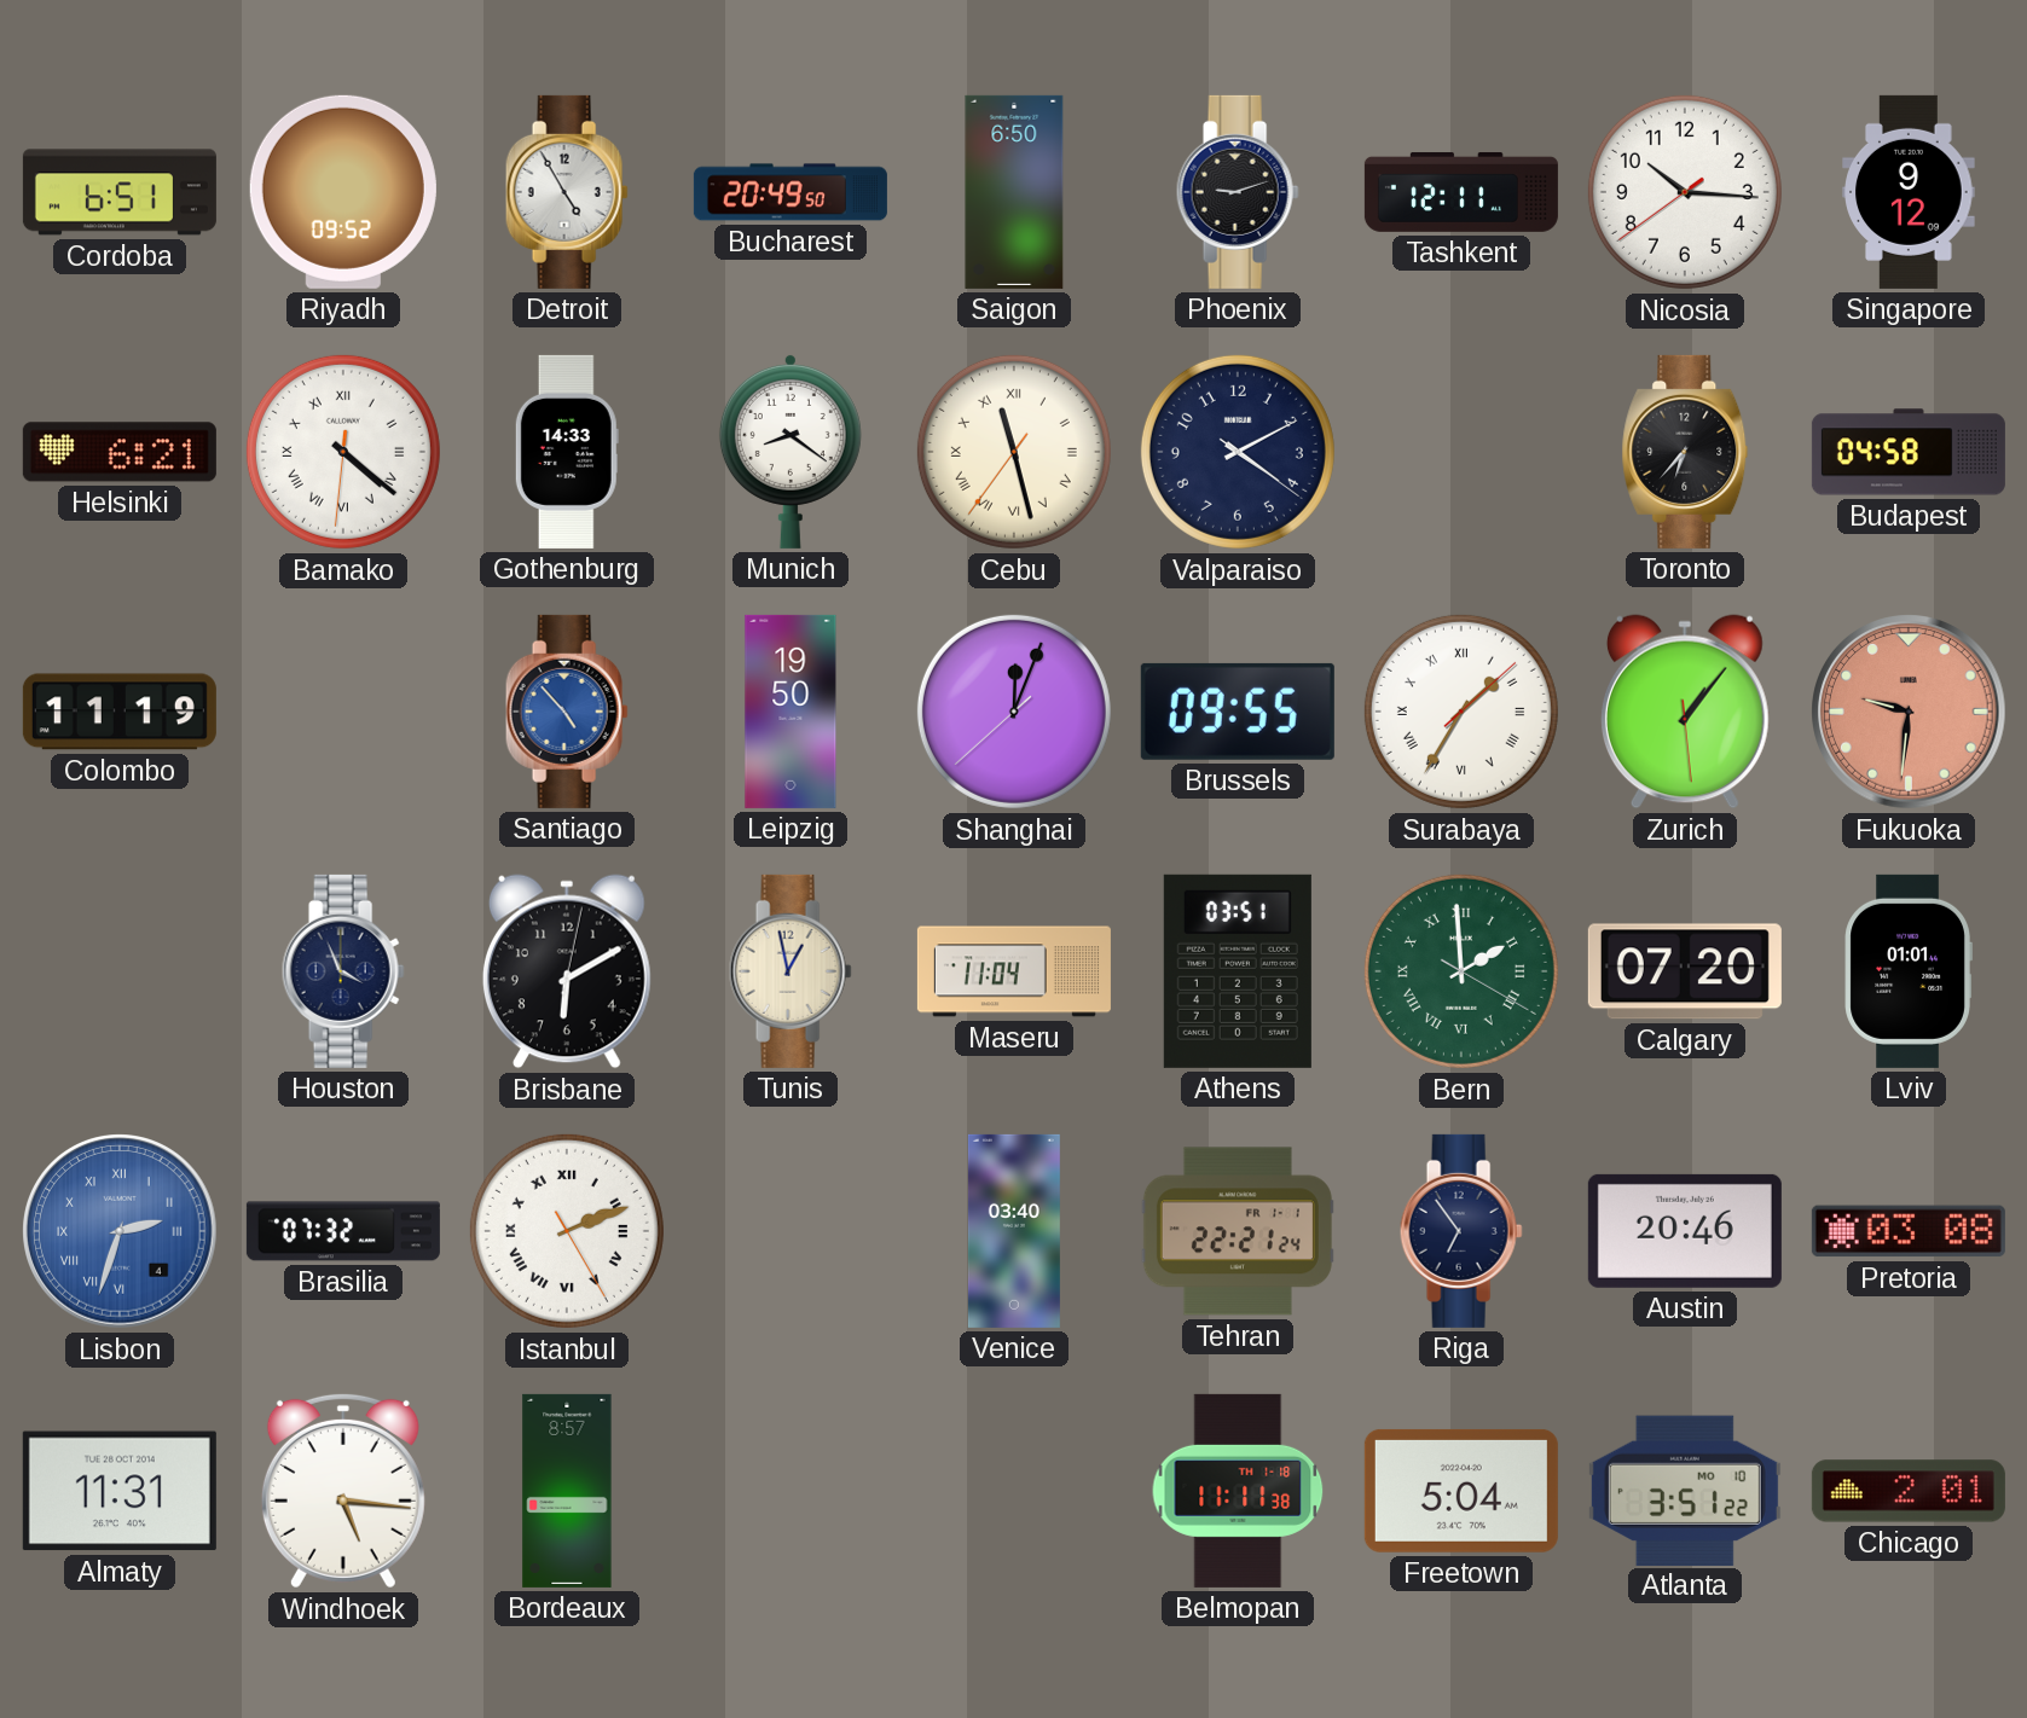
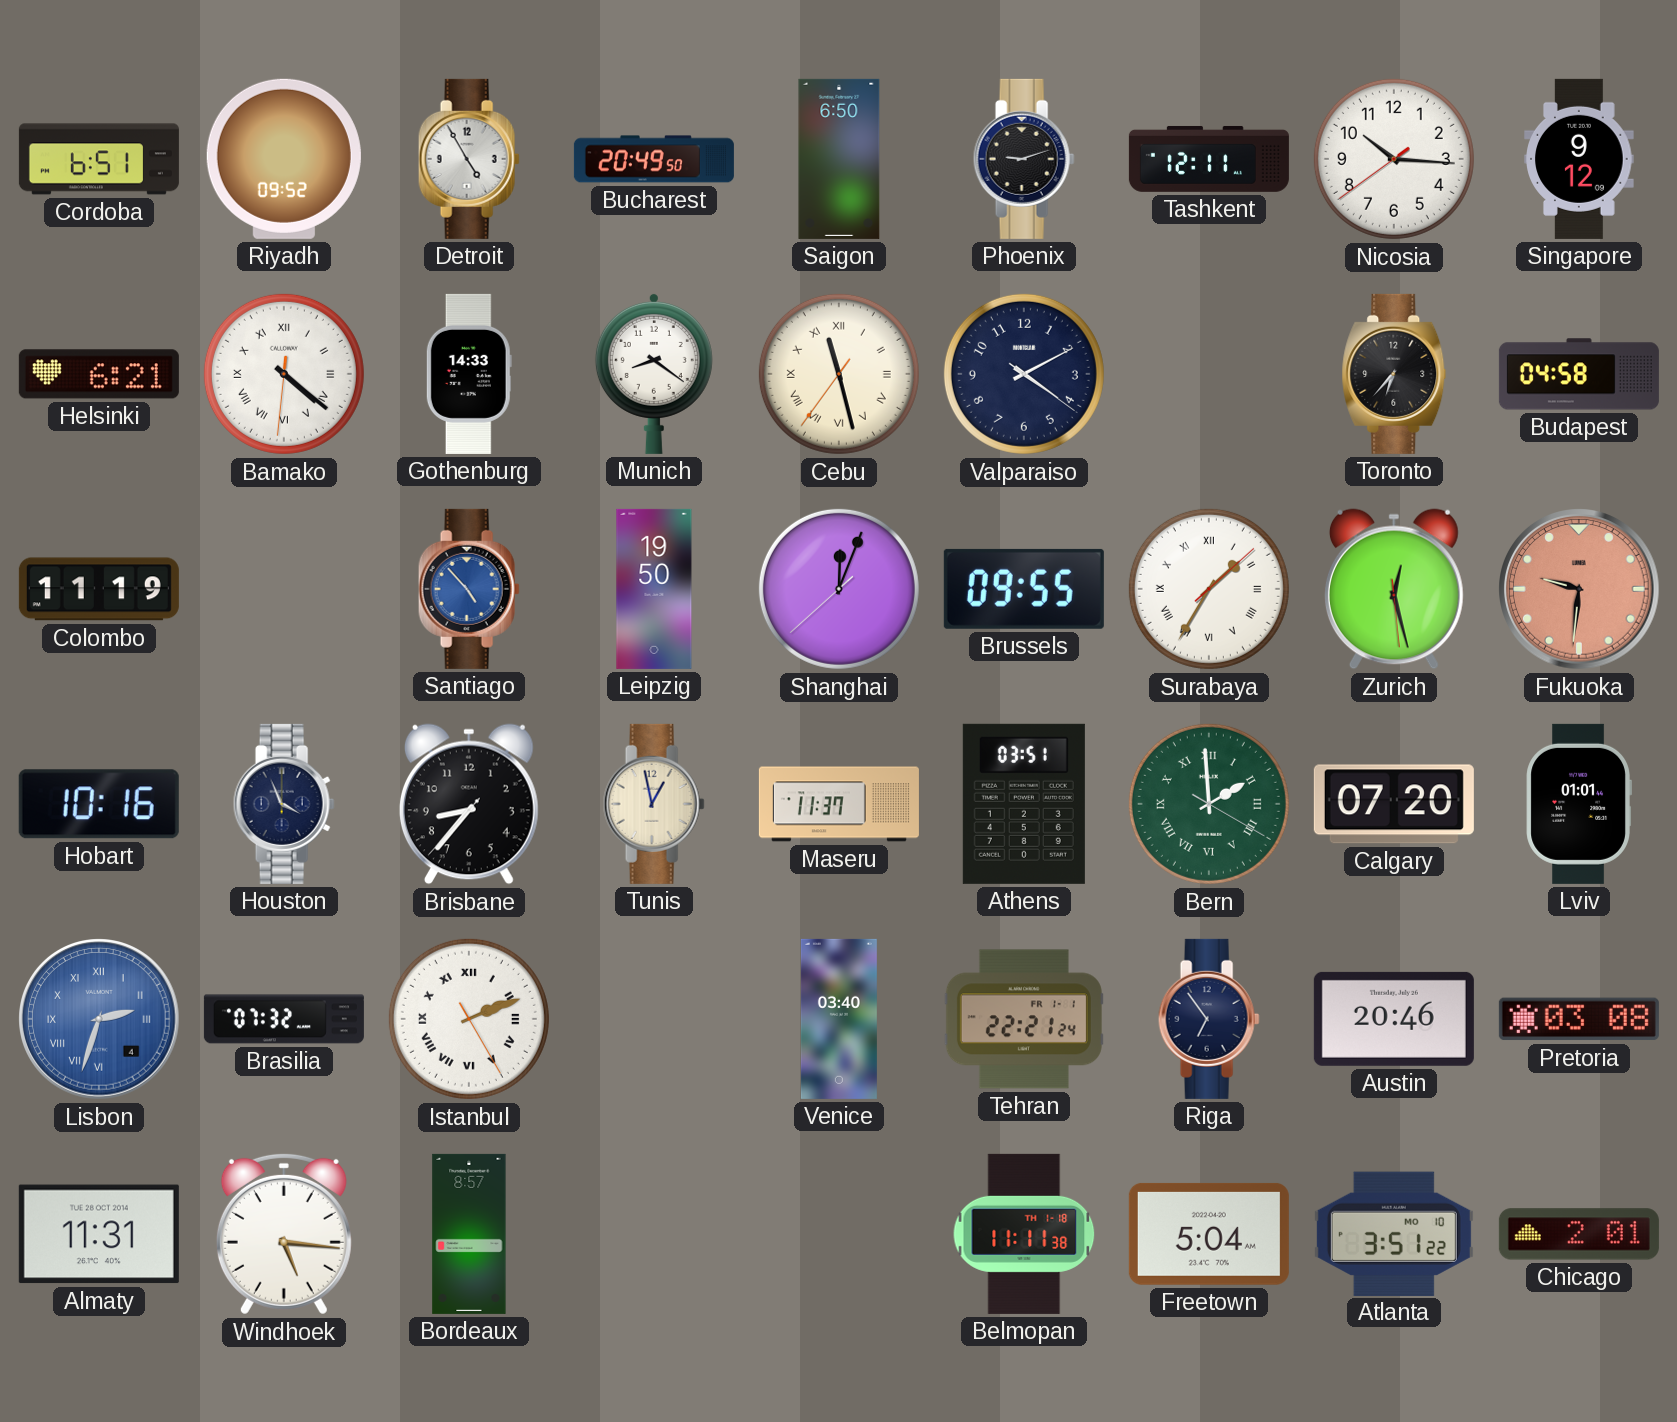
Zurich: 1:06 -> 12:27
Hobart: none -> 10:16
Brisbane: 6:10 -> 8:36
Maseru: 11:04 -> 11:37
